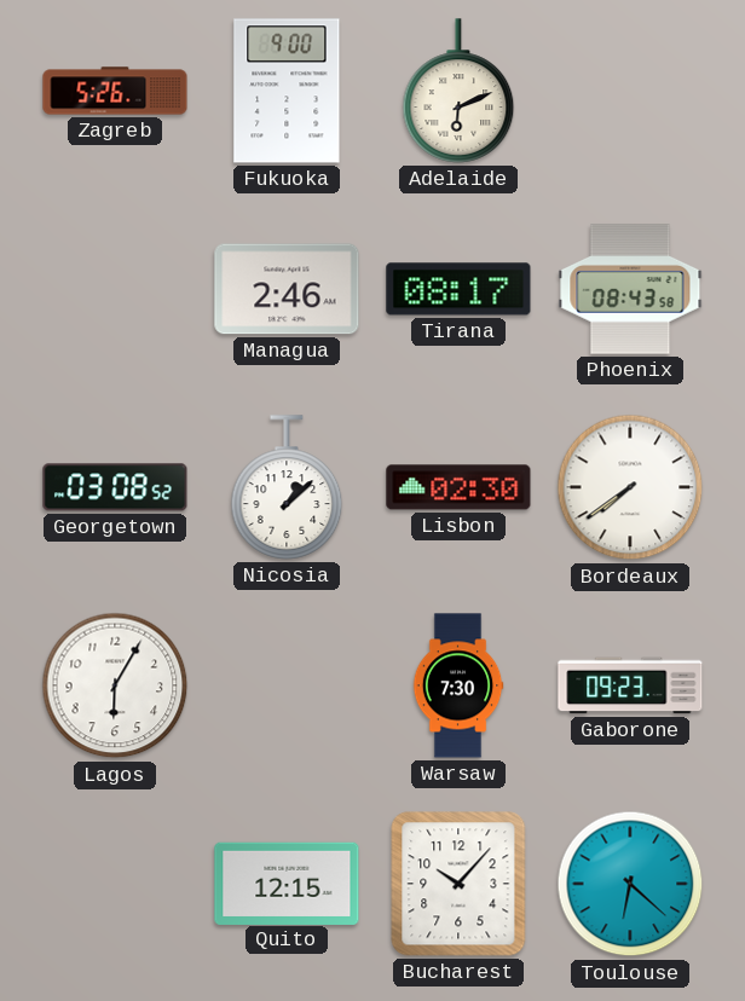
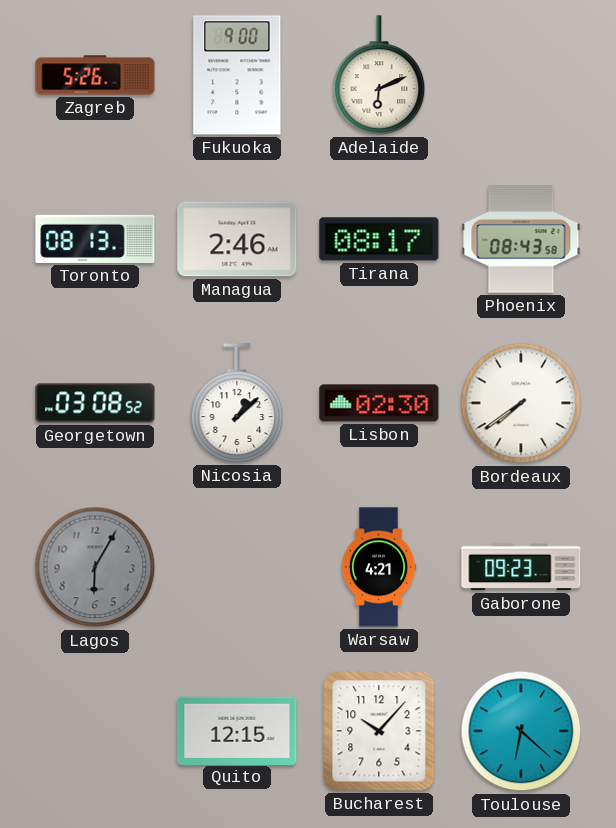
Toronto: none -> 08:13
Lagos dial: white -> grey
Warsaw: 7:30 -> 4:21
